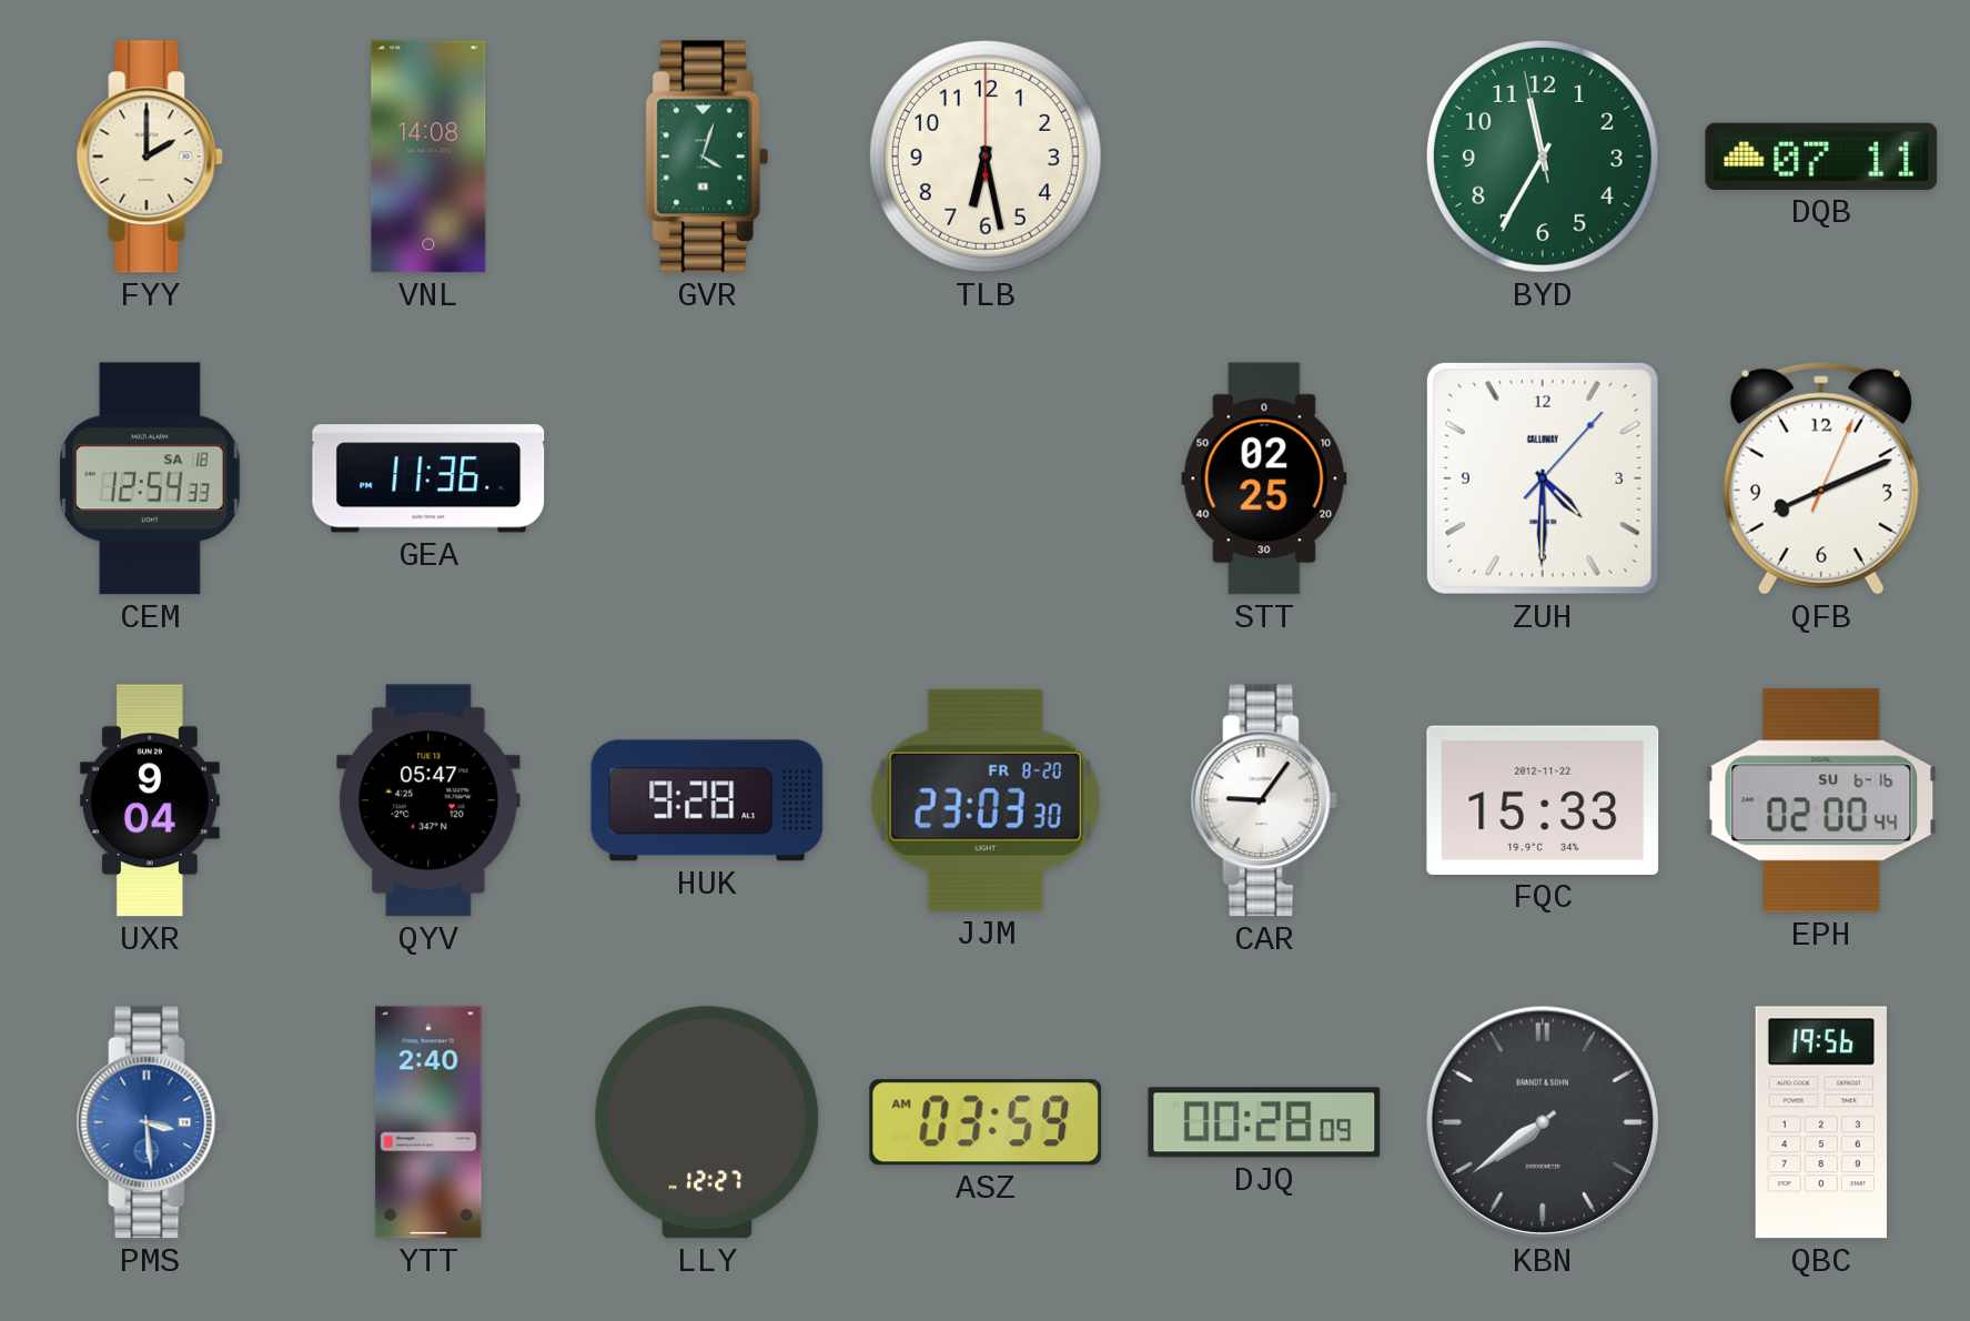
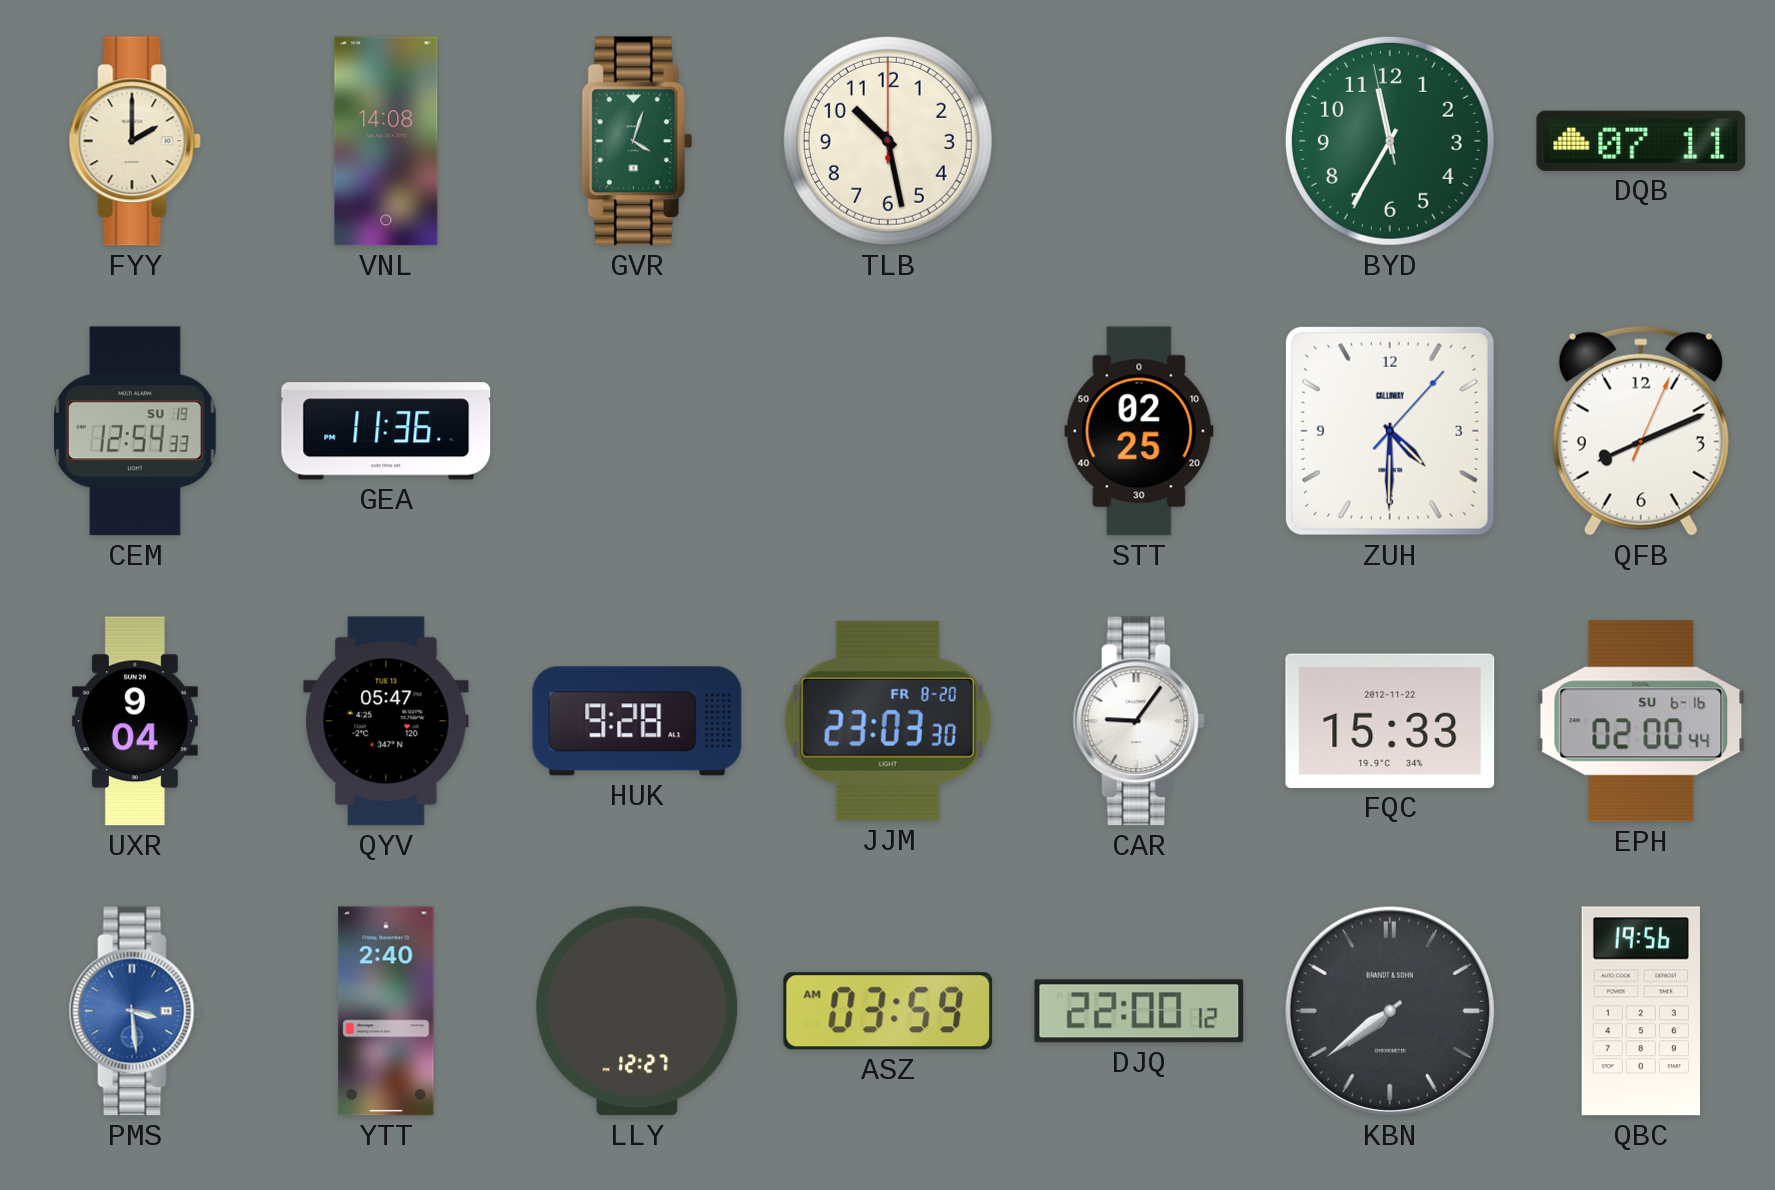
TLB: 6:28 -> 10:28
CEM date: SA 18 -> SU 19
DJQ: 00:28 -> 22:00
